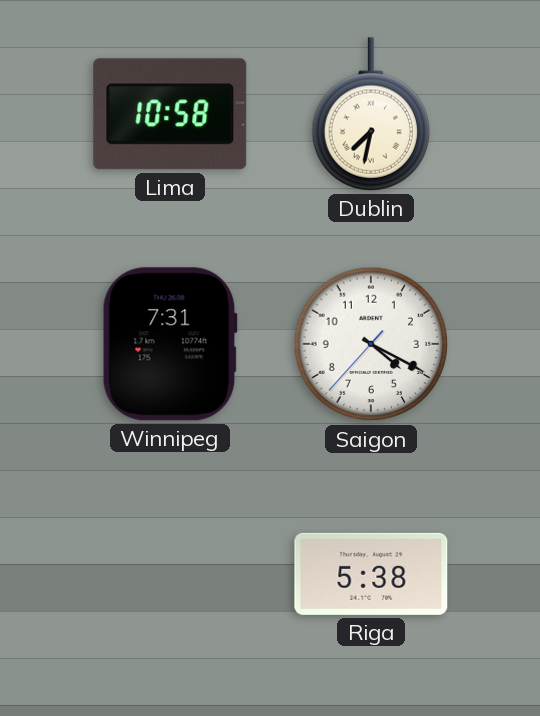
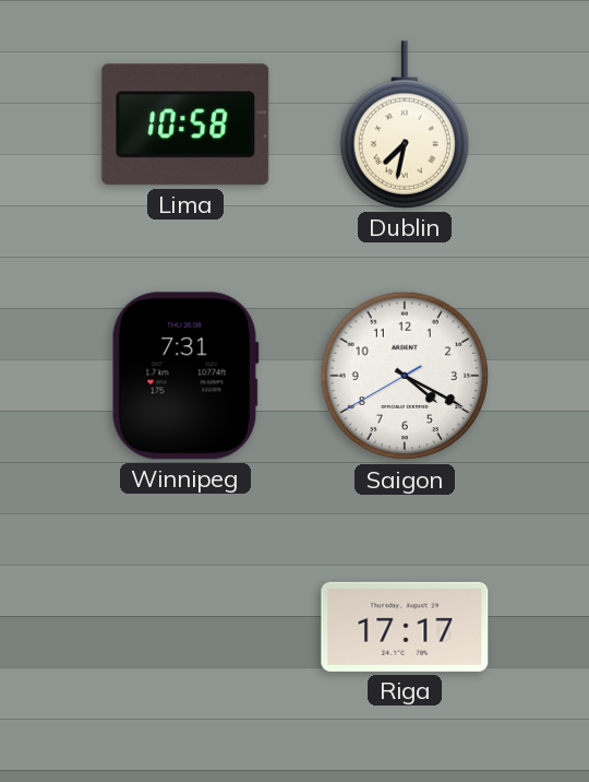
Saigon: 4:19:37 -> 4:19:40
Riga: 5:38 -> 17:17
